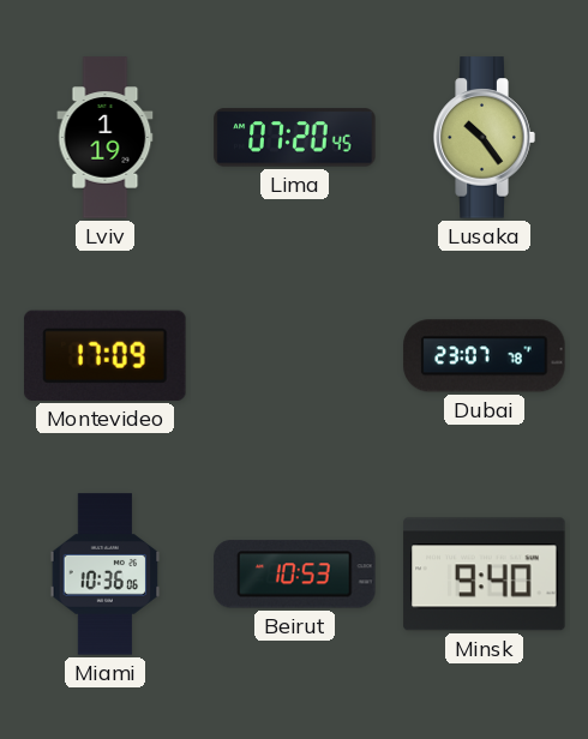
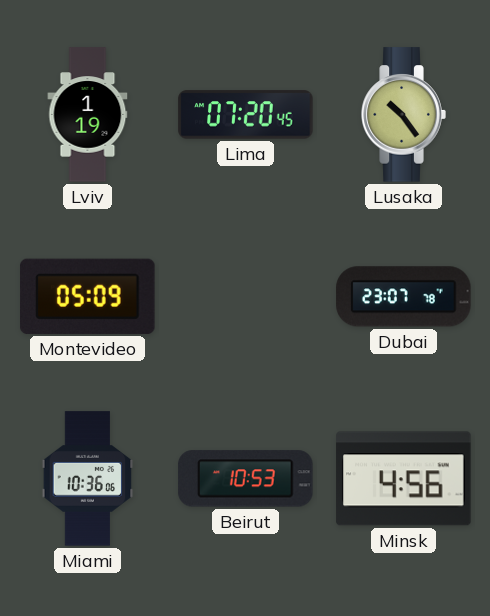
Montevideo: 17:09 -> 05:09
Minsk: 9:40 -> 4:56
